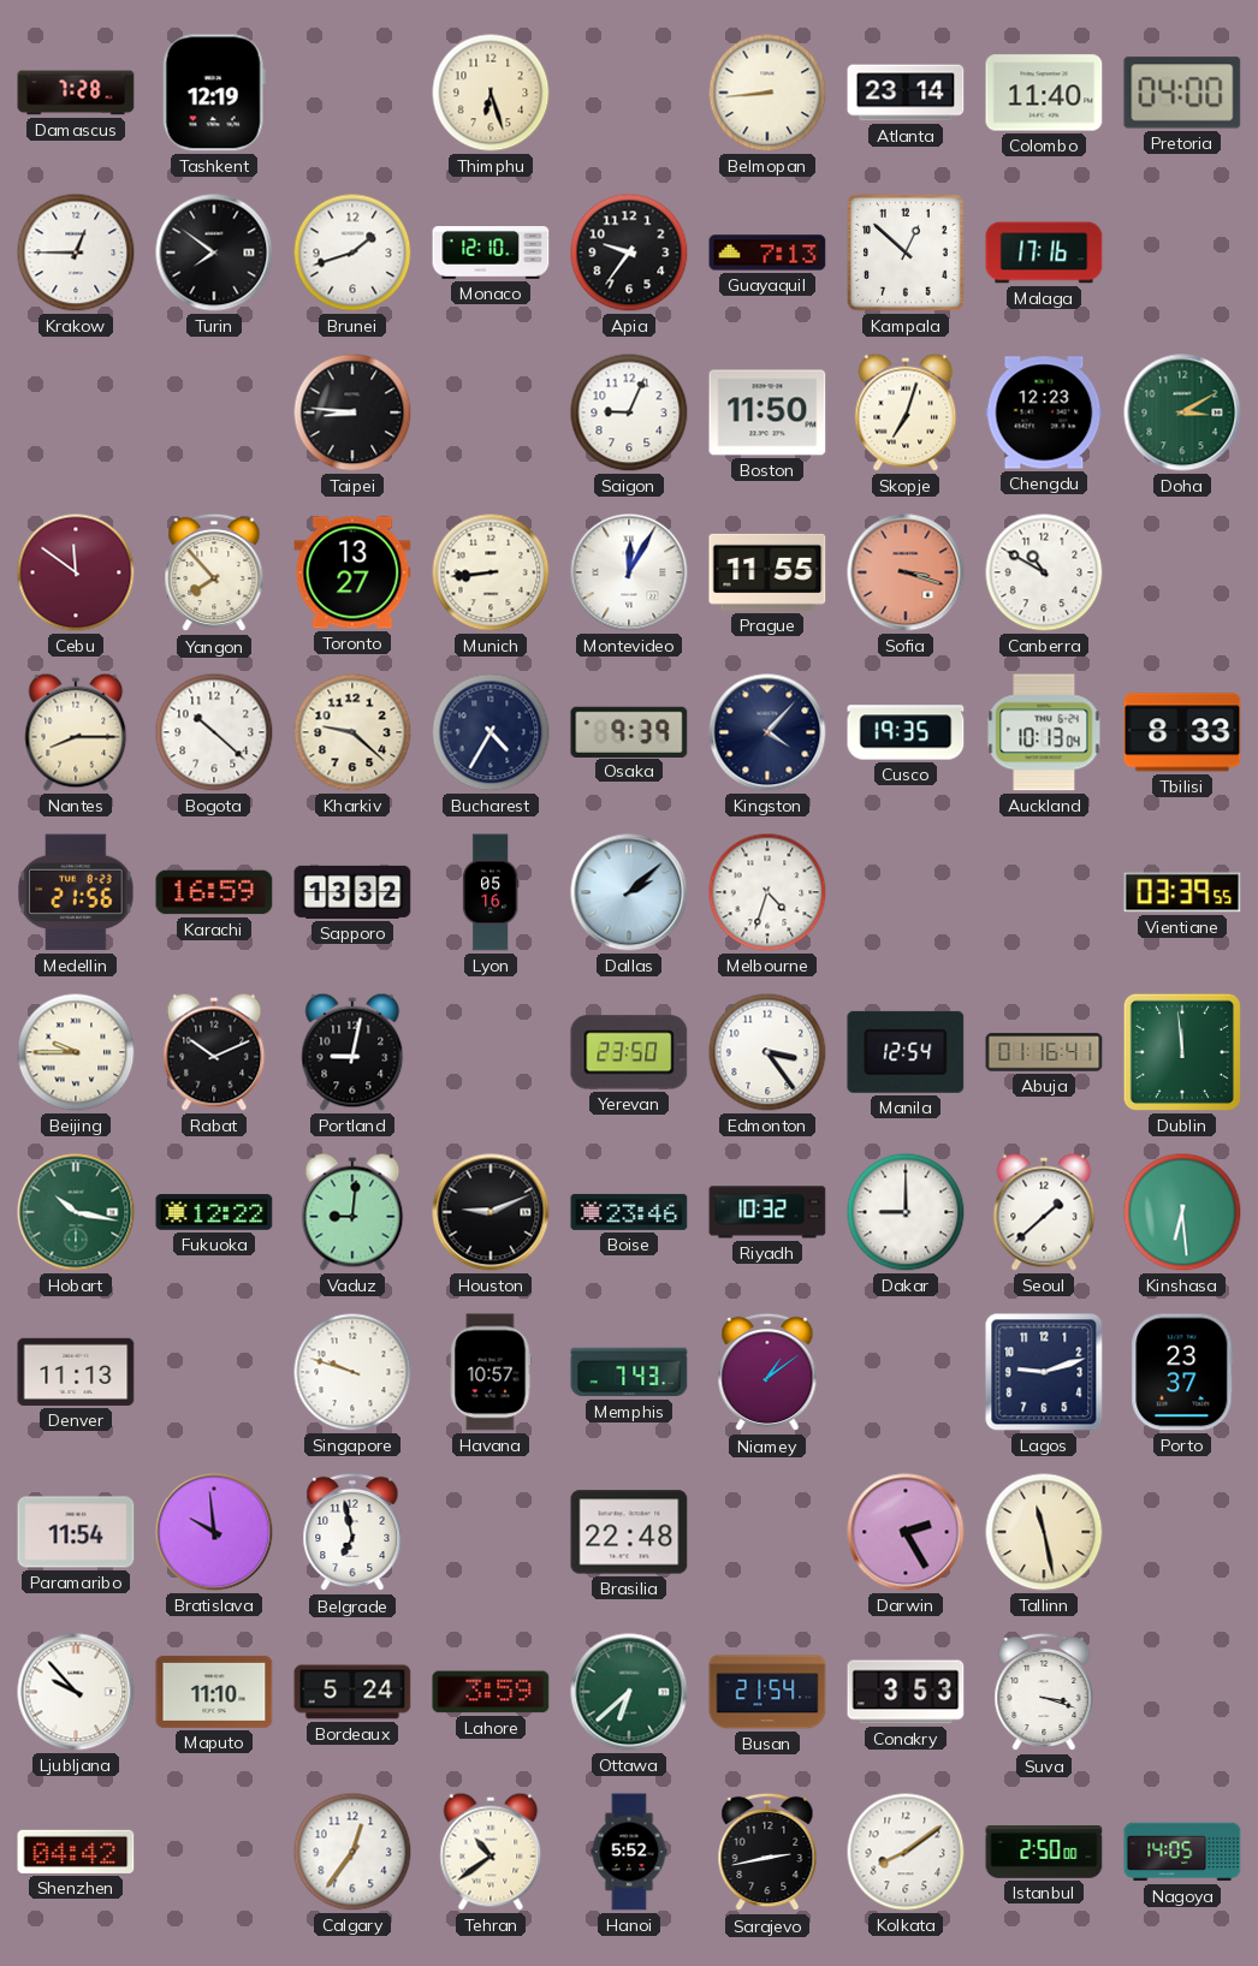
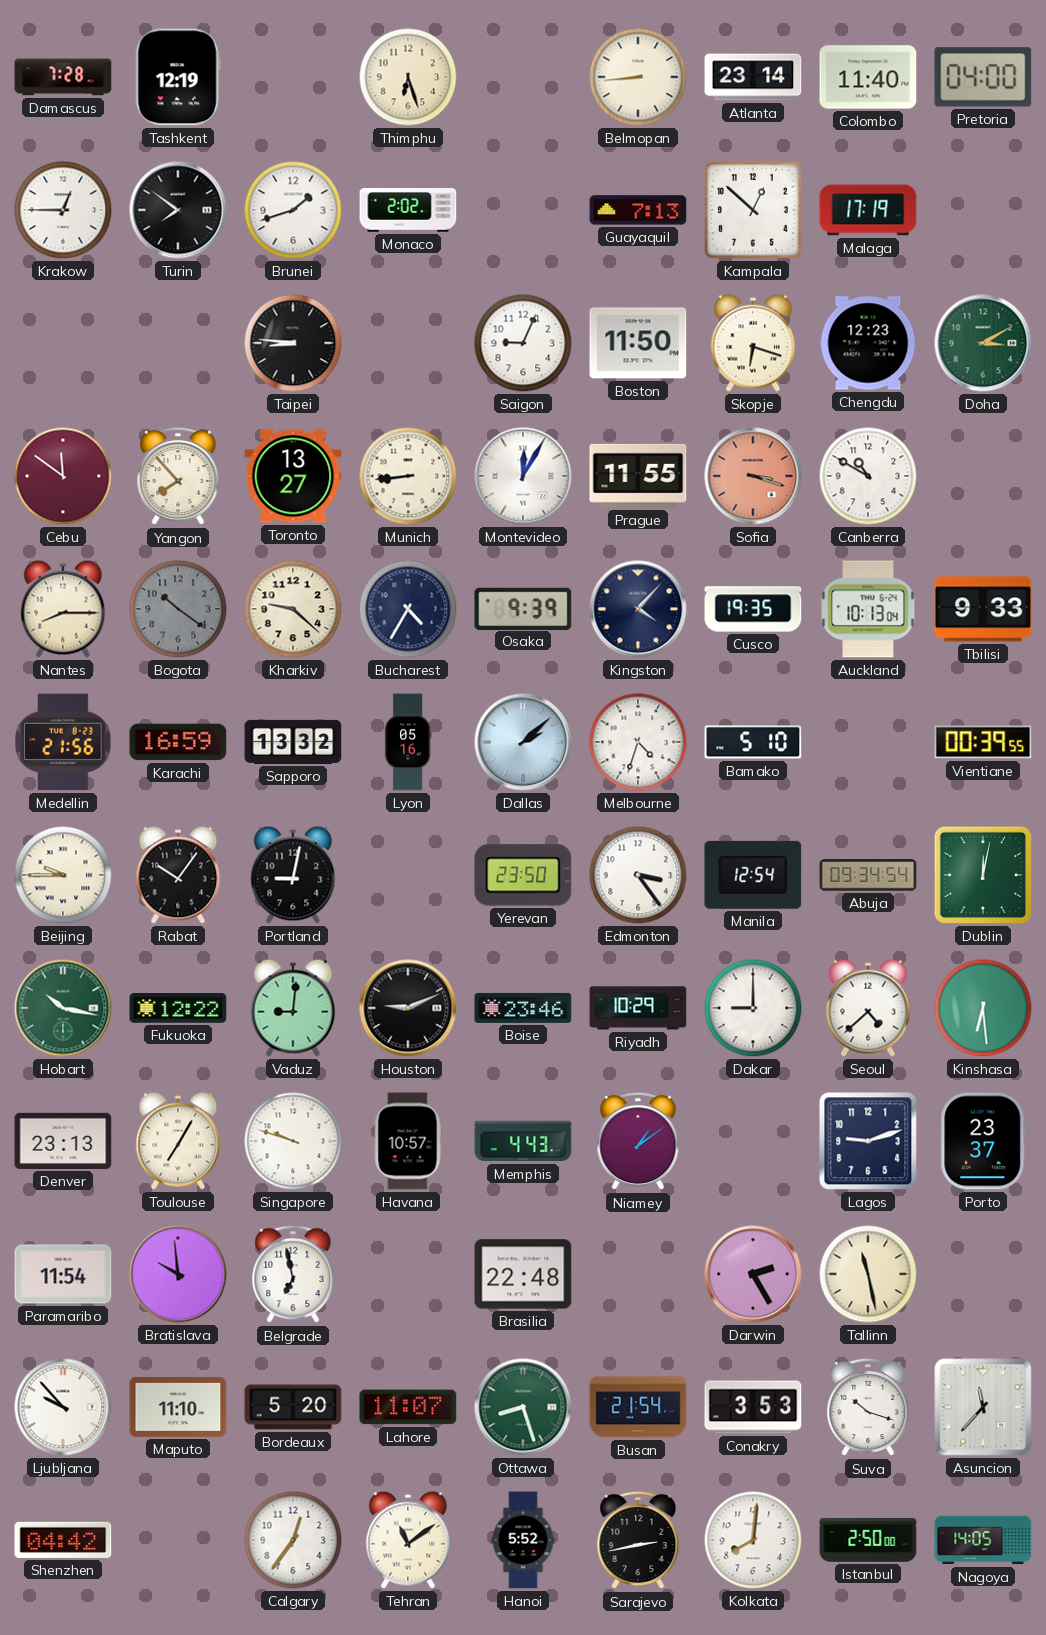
Monaco: 12:10 -> 2:02
Apia: 9:36 -> none
Malaga: 17:16 -> 17:19
Skopje: 7:03 -> 6:18
Bogota: 10:22 -> 10:21
Bogota dial: white -> grey
Tbilisi: 8:33 -> 9:33
Bamako: none -> 5:10
Vientiane: 03:39 -> 00:39
Rabat: 10:11 -> 10:06
Abuja: 01:16 -> 09:34
Dublin: 11:59 -> 12:02
Riyadh: 10:32 -> 10:29
Seoul: 1:38 -> 4:38
Denver: 11:13 -> 23:13
Toulouse: none -> 7:05
Memphis: 7:43 -> 4:43
Bordeaux: 5:24 -> 5:20
Lahore: 3:59 -> 11:07
Ottawa: 6:38 -> 8:27
Suva: 3:18 -> 10:18
Asuncion: none -> 11:37
Tehran: 10:39 -> 11:09
Kolkata: 8:09 -> 8:01
